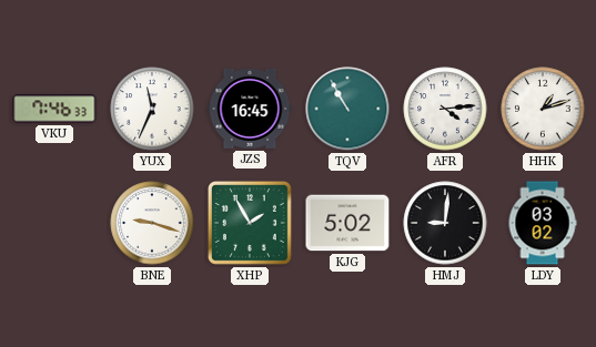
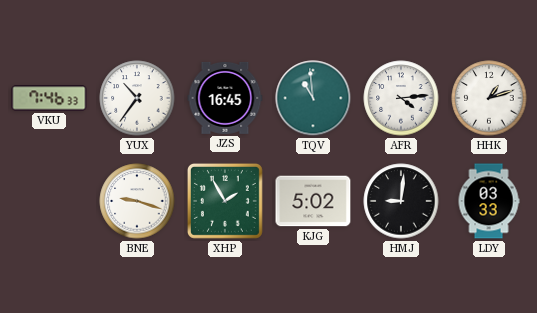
YUX: 11:34 -> 10:36
TQV: 10:55 -> 10:59
LDY: 03:02 -> 03:33
